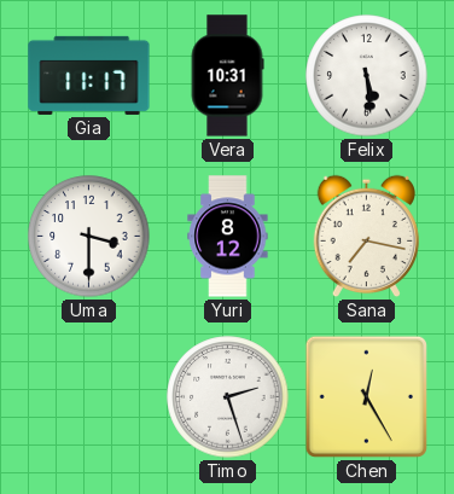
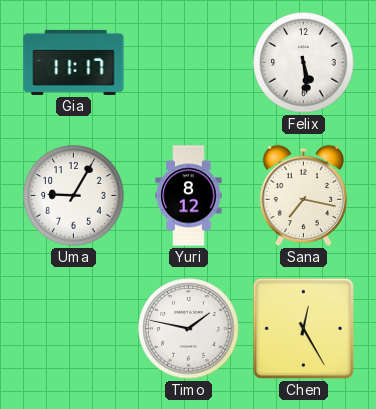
Vera: 10:31 -> none
Uma: 3:30 -> 9:05
Timo: 2:27 -> 1:47
